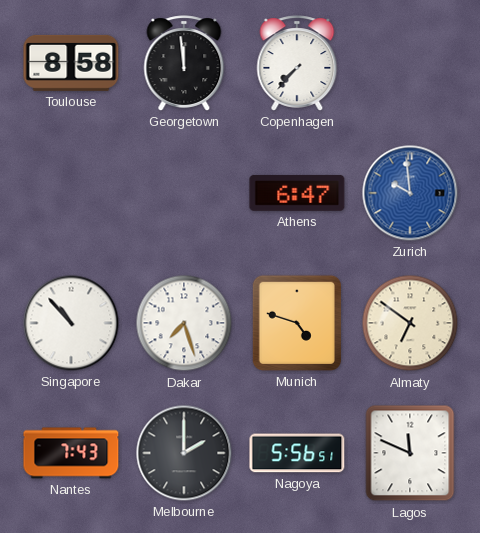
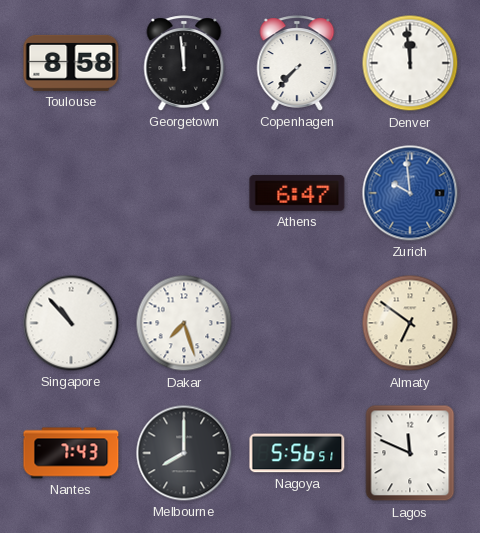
Denver: none -> 11:59
Munich: 4:48 -> none
Melbourne: 2:00 -> 8:00
